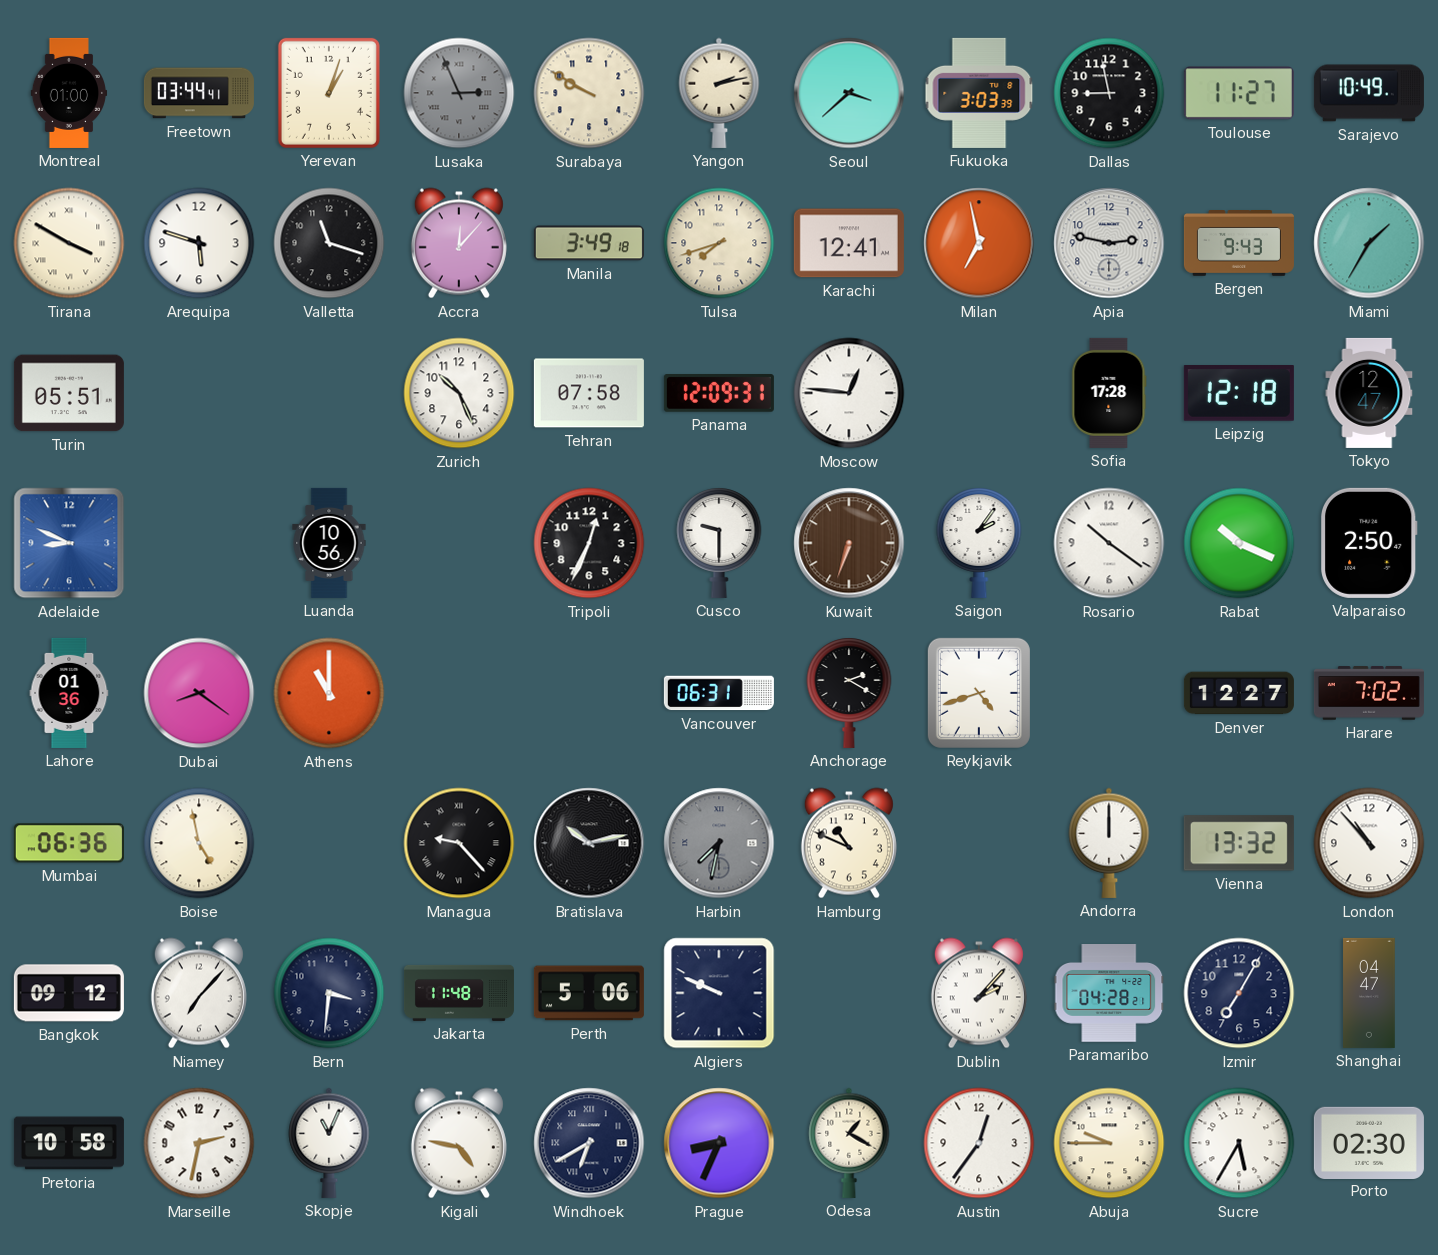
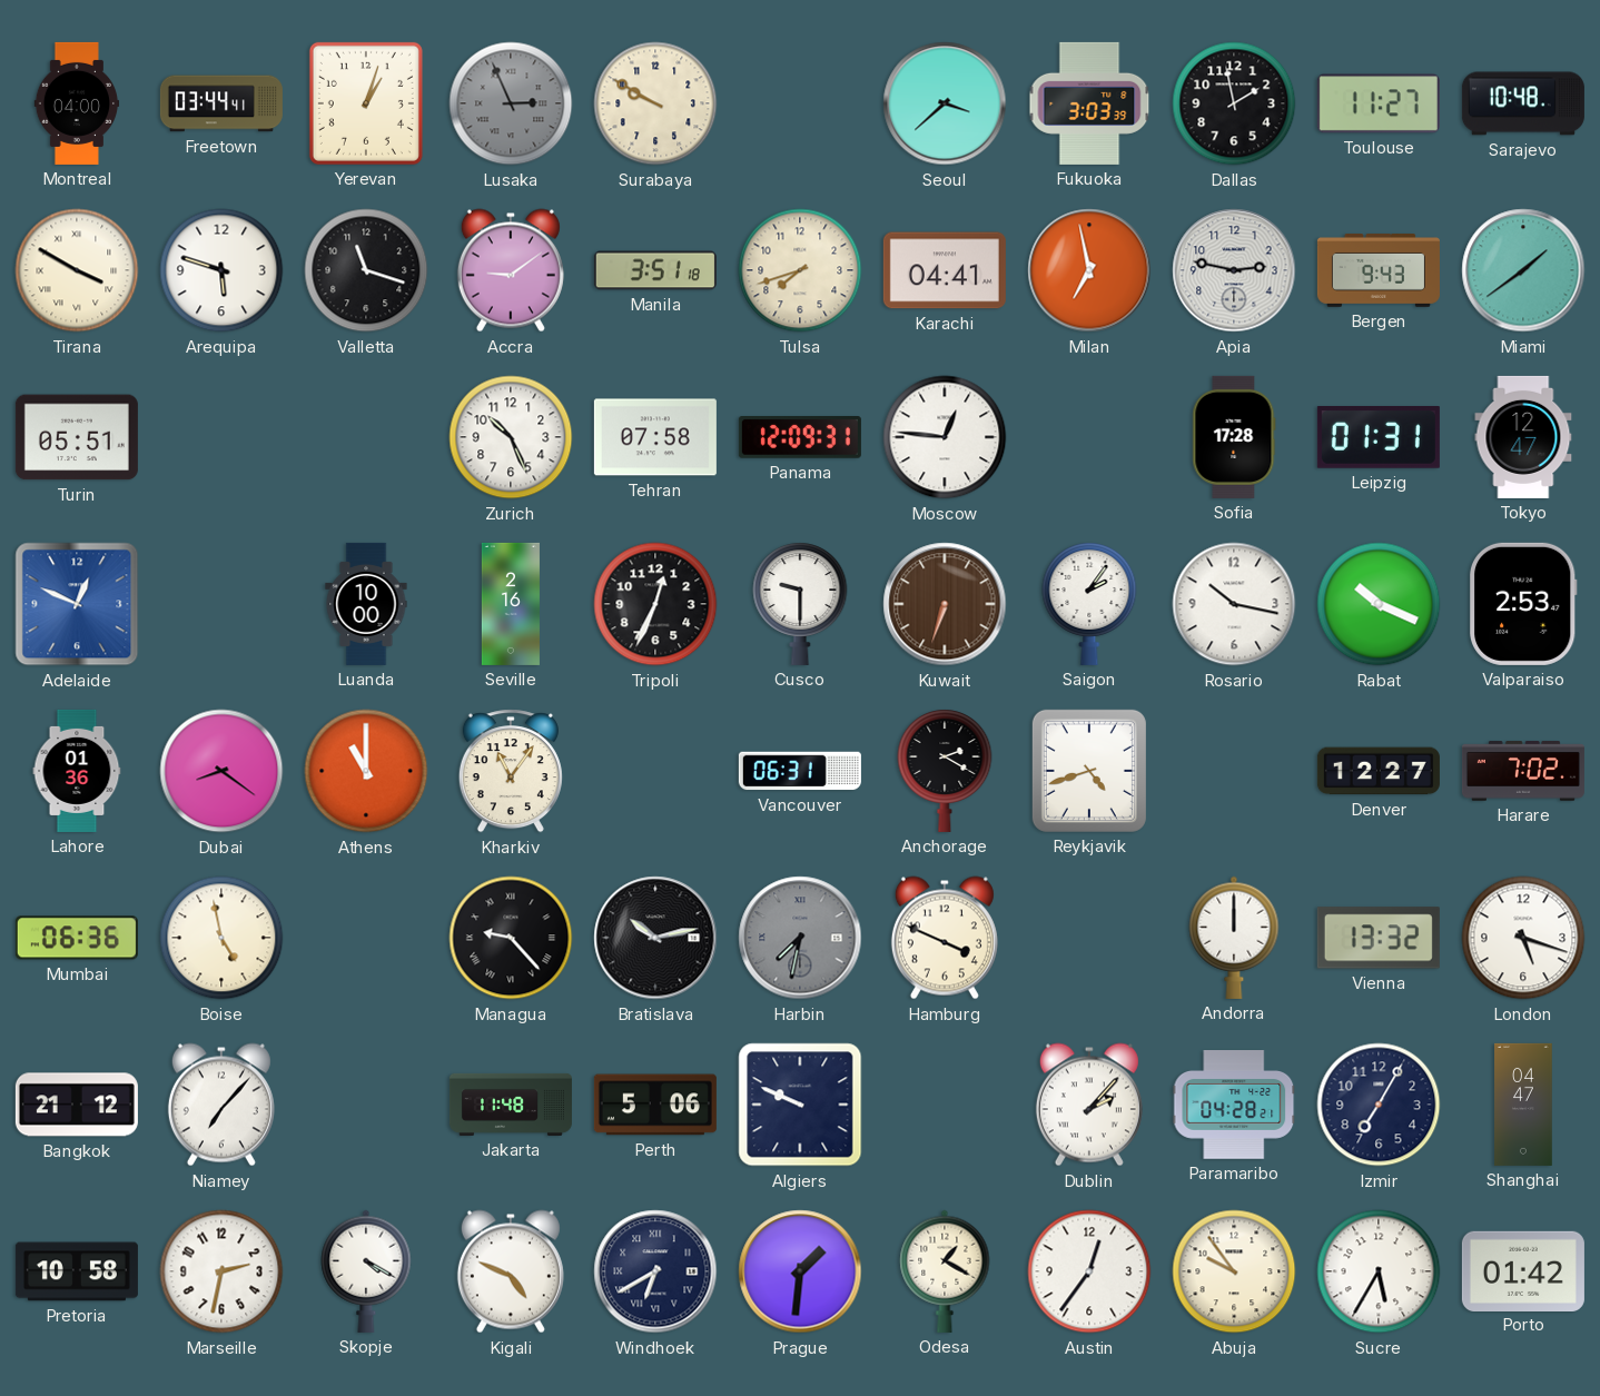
Montreal: 01:00 -> 04:00
Yangon: 2:13 -> none
Dallas: 8:58 -> 1:58
Sarajevo: 10:49 -> 10:48
Accra: 12:07 -> 9:09
Manila: 3:49 -> 3:51
Karachi: 12:41 -> 04:41
Miami: 1:35 -> 1:39
Leipzig: 12:18 -> 01:31
Adelaide: 8:49 -> 12:49
Luanda: 10:56 -> 10:00
Seville: none -> 2:16
Rosario: 10:21 -> 10:17
Valparaiso: 2:50 -> 2:53
Kharkiv: none -> 11:06
Hamburg: 10:49 -> 3:49
London: 10:53 -> 5:18
Bangkok: 09:12 -> 21:12
Bern: 3:31 -> none
Skopje: 11:04 -> 4:20
Kigali: 4:47 -> 4:49
Prague: 8:34 -> 1:31
Abuja: 9:45 -> 9:54
Porto: 02:30 -> 01:42
